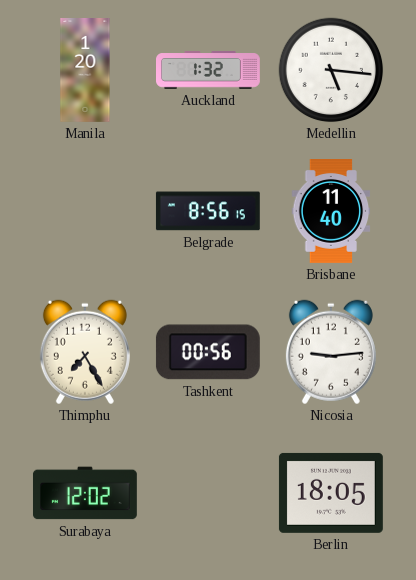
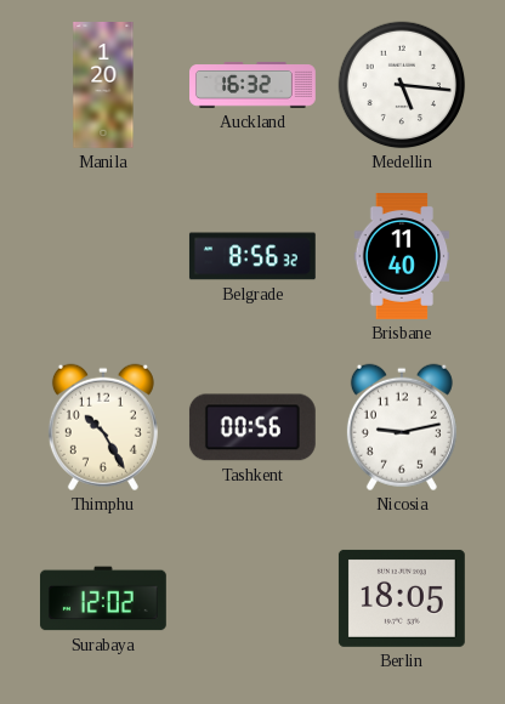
Auckland: 1:32 -> 16:32
Belgrade: 8:56:15 -> 8:56:32
Thimphu: 7:25 -> 10:25
Nicosia: 9:14 -> 9:13
